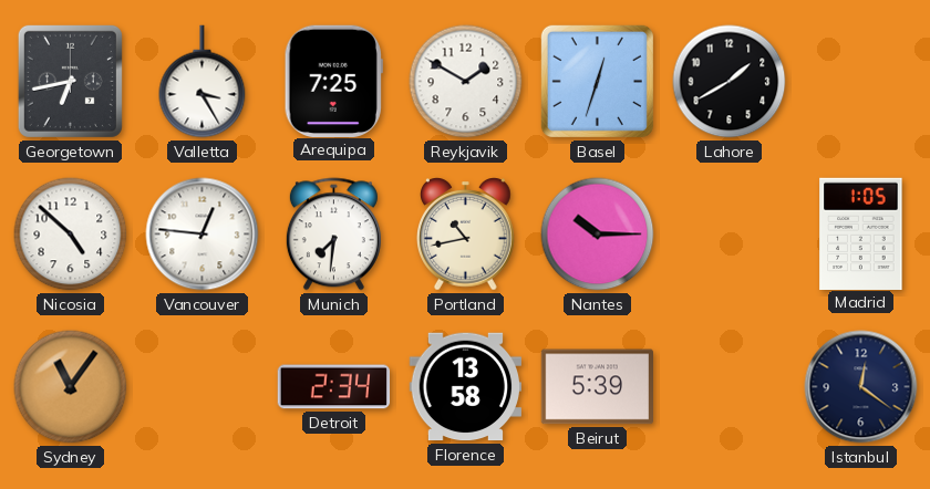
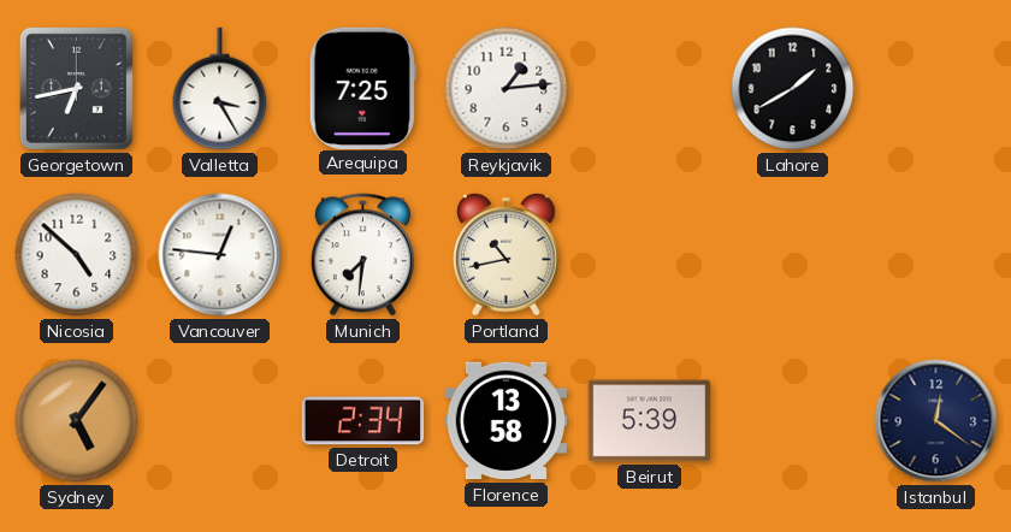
Reykjavik: 1:50 -> 1:14
Basel: 12:33 -> none
Nantes: 10:15 -> none
Madrid: 1:05 -> none
Sydney: 11:06 -> 5:06
